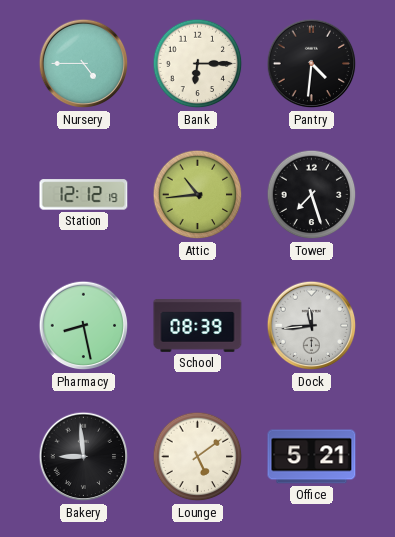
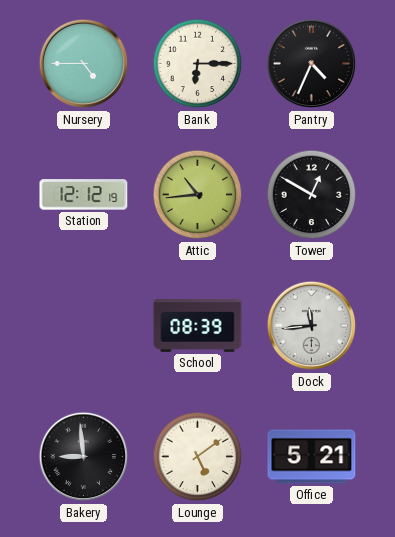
Pantry: 4:31 -> 4:34
Tower: 7:27 -> 12:50
Pharmacy: 8:28 -> none
